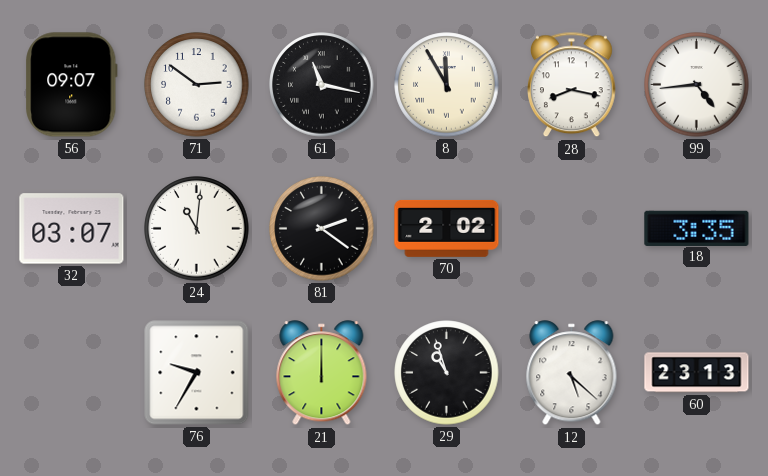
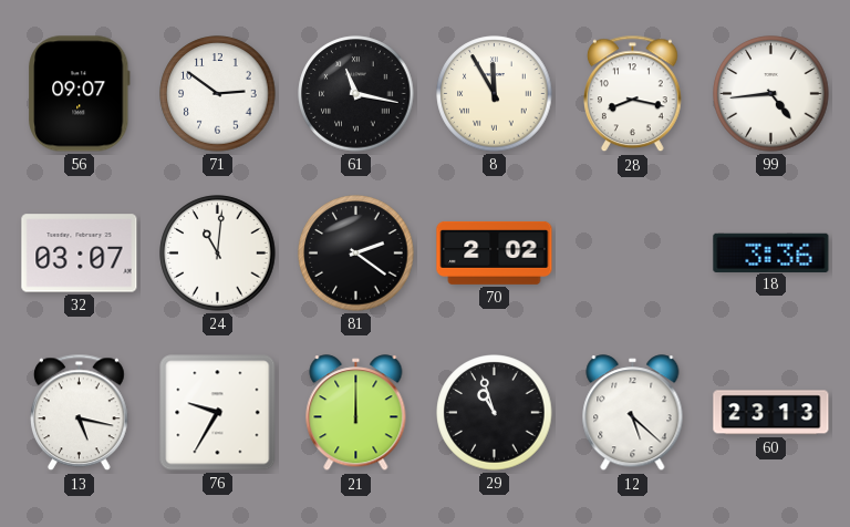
18: 3:35 -> 3:36
13: none -> 5:17
